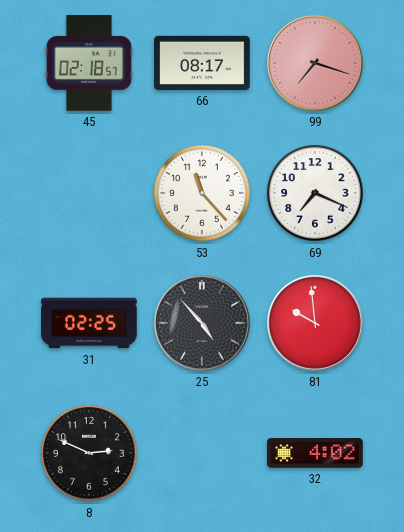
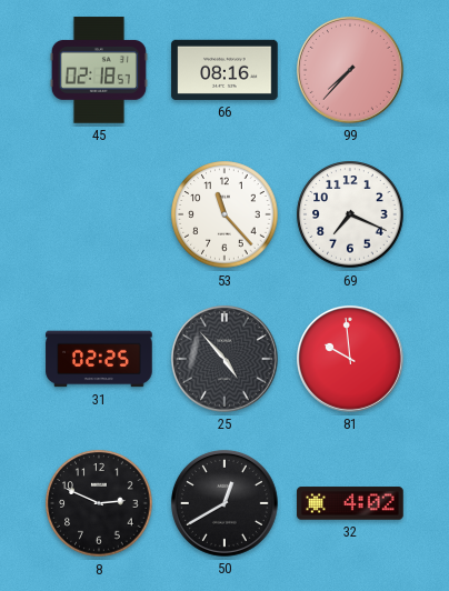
66: 08:17 -> 08:16
99: 7:18 -> 7:37
50: none -> 12:40
